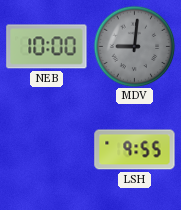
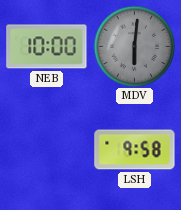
MDV: 9:01 -> 6:01
LSH: 9:55 -> 9:58
